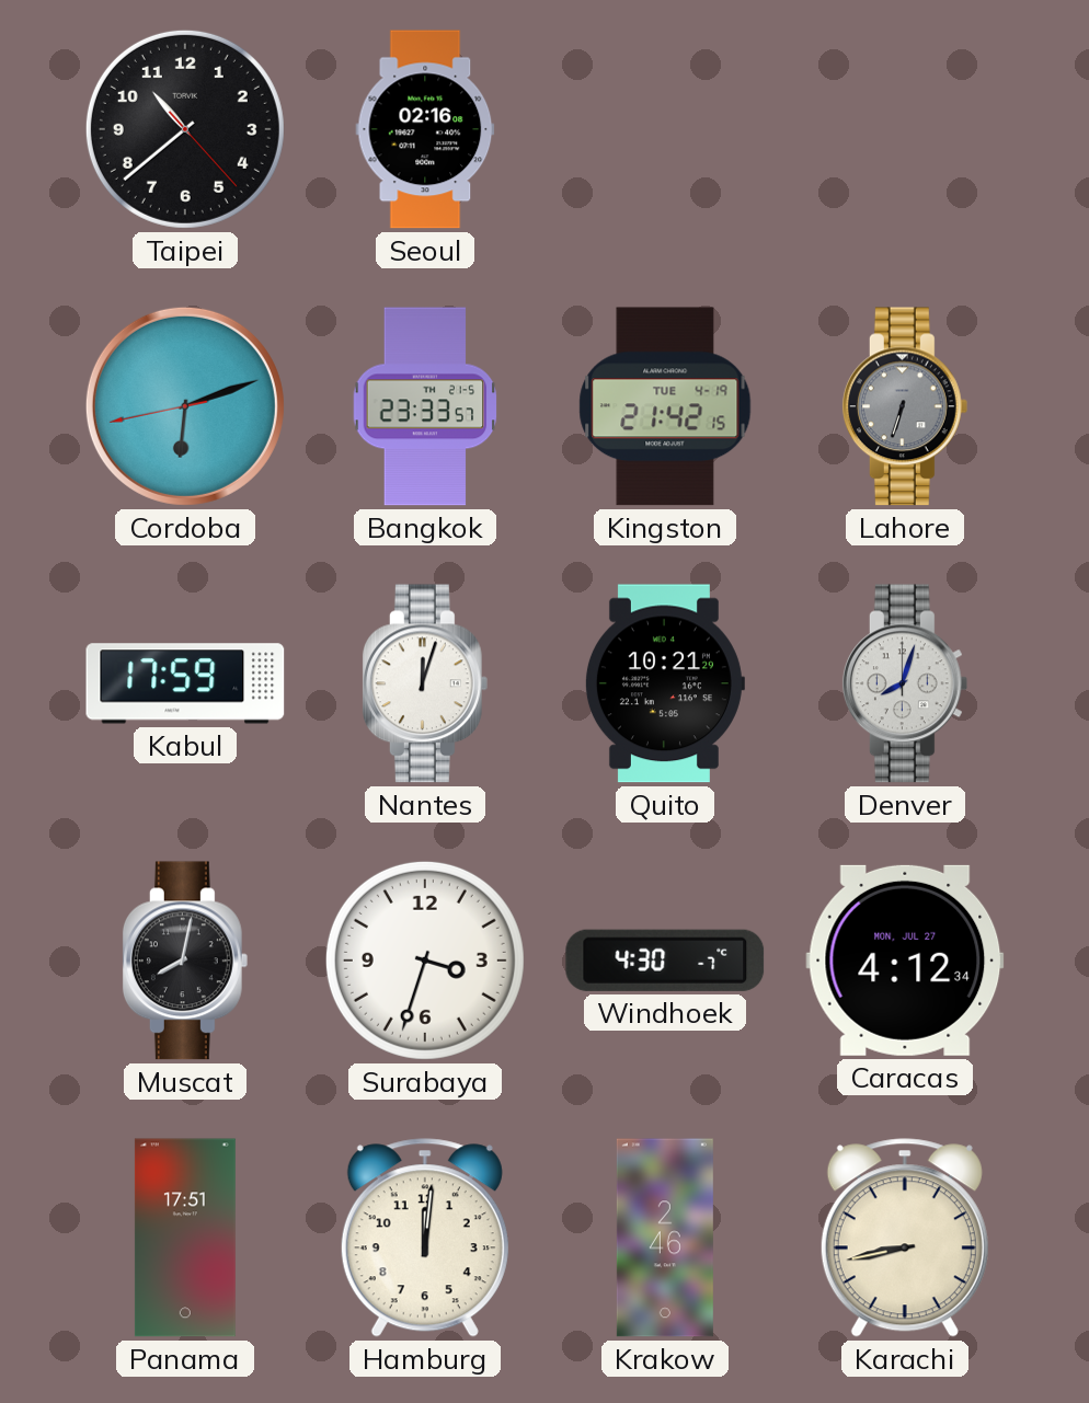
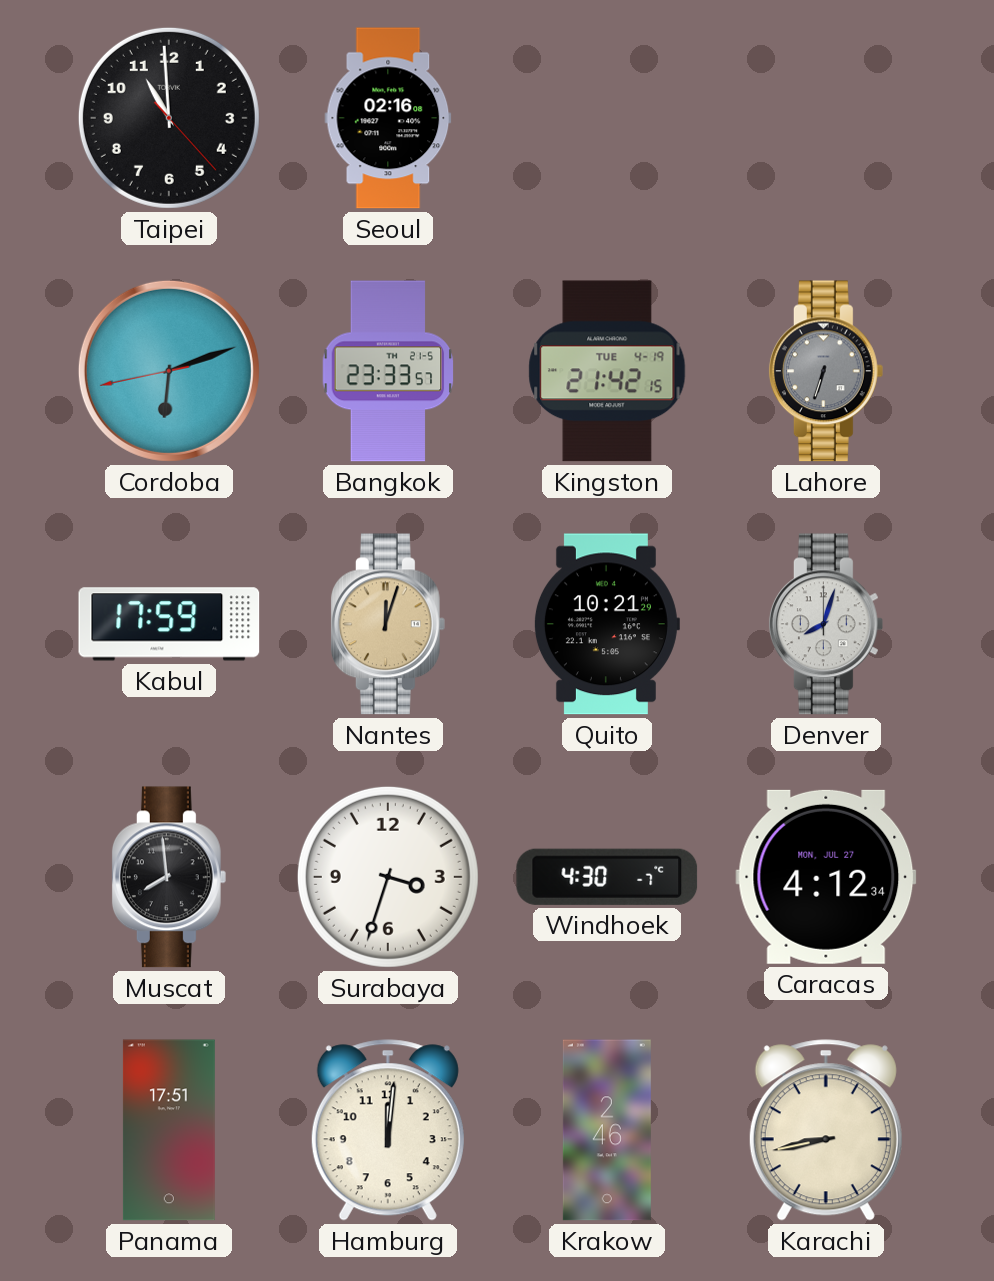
Taipei: 10:38 -> 10:59
Nantes dial: white -> champagne
Muscat: 8:02 -> 7:59
